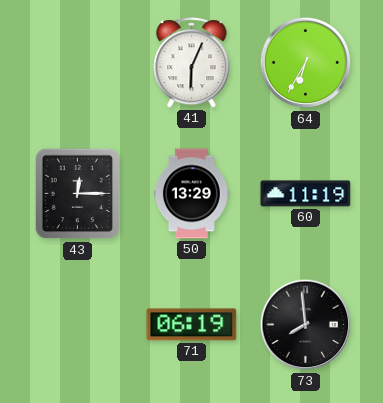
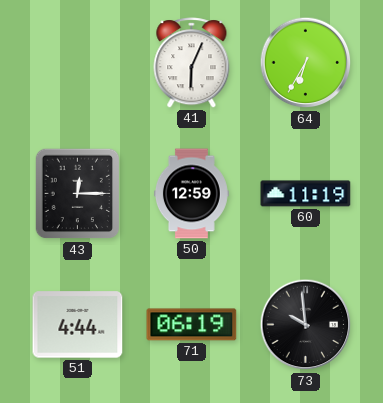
50: 13:29 -> 12:59
51: none -> 4:44
73: 7:59 -> 9:59
